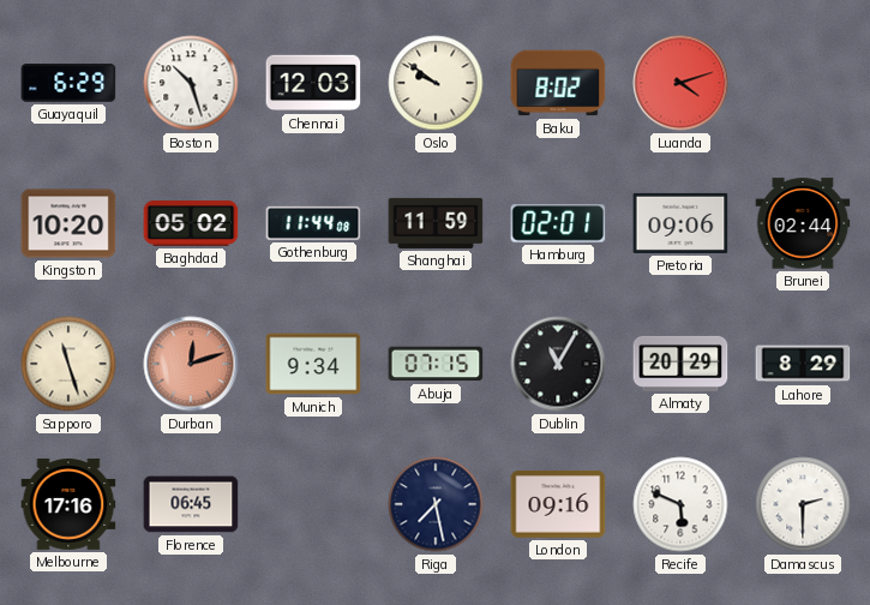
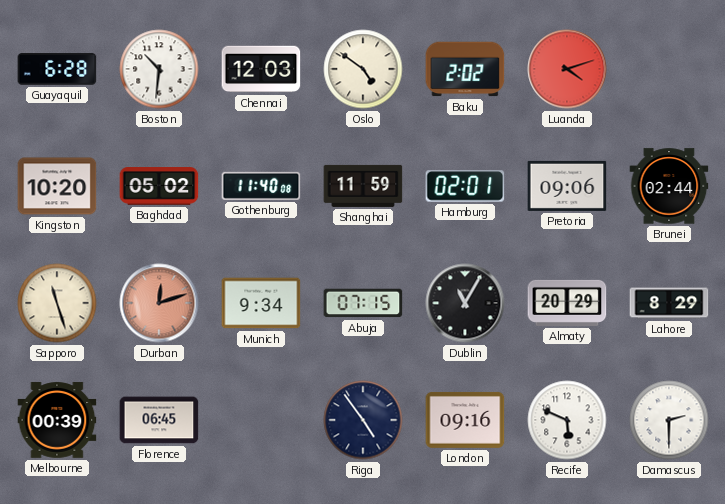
Guayaquil: 6:29 -> 6:28
Boston: 10:27 -> 10:31
Oslo: 9:51 -> 4:51
Baku: 8:02 -> 2:02
Gothenburg: 11:44 -> 11:40
Melbourne: 17:16 -> 00:39
Riga: 7:28 -> 4:54
